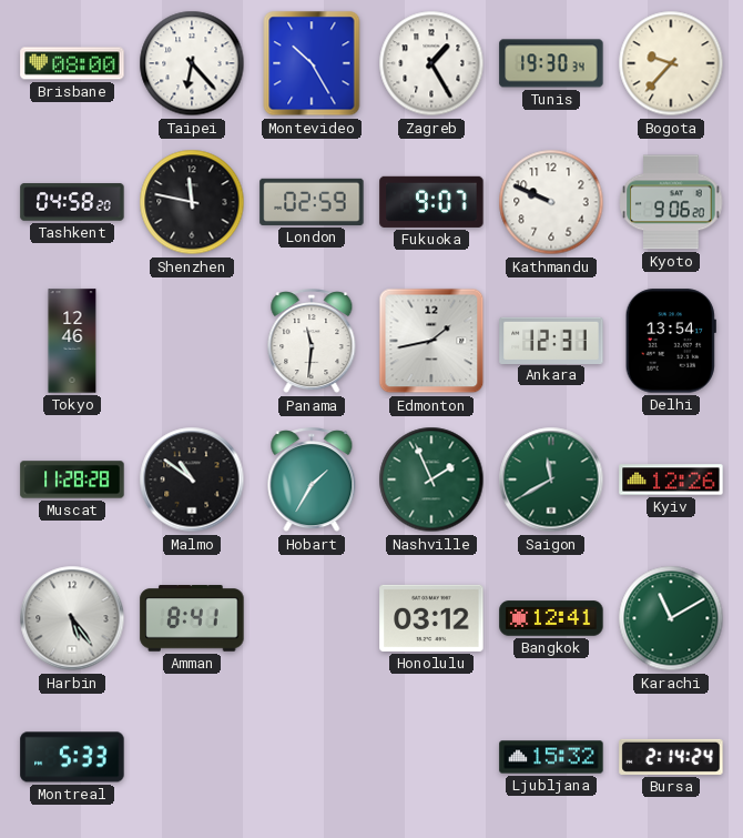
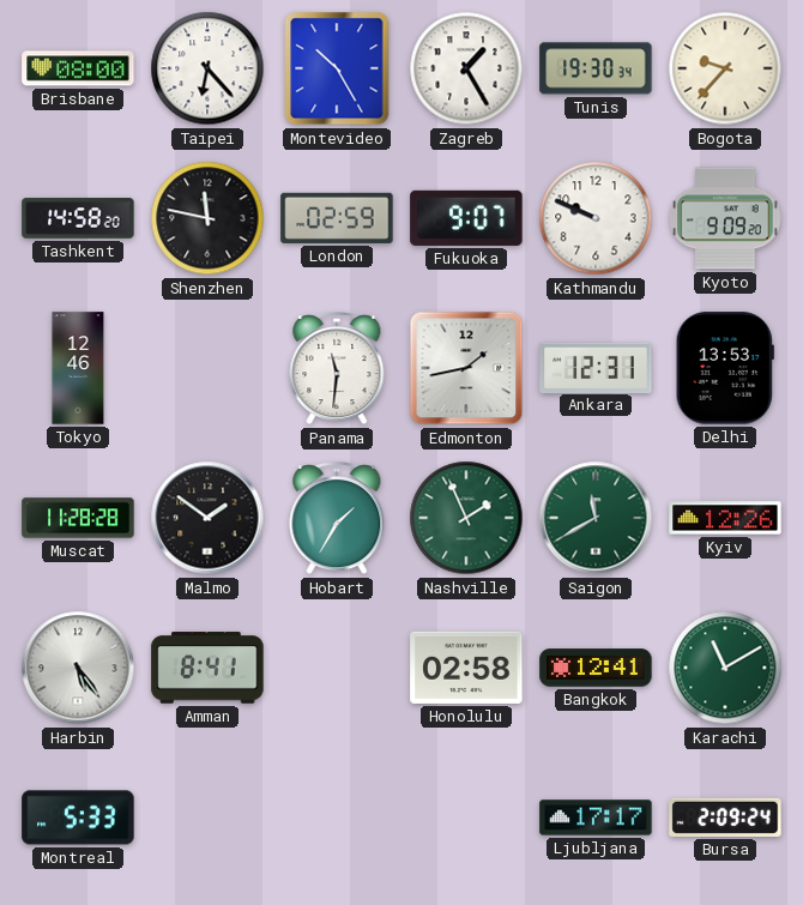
Tashkent: 04:58 -> 14:58
Kyoto: 9:06 -> 9:09
Delhi: 13:54 -> 13:53
Malmo: 10:51 -> 1:51
Honolulu: 03:12 -> 02:58
Ljubljana: 15:32 -> 17:17
Bursa: 2:14 -> 2:09
